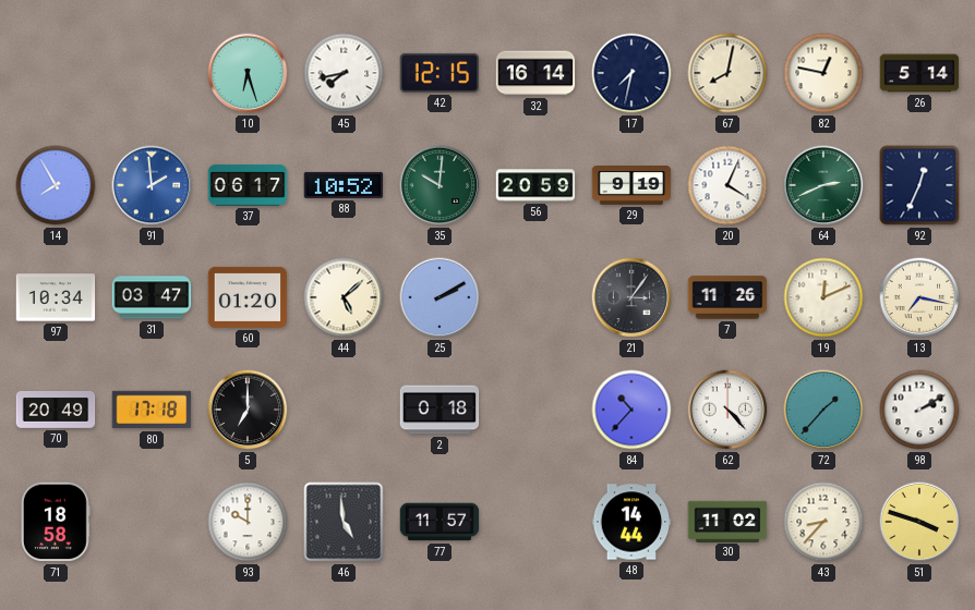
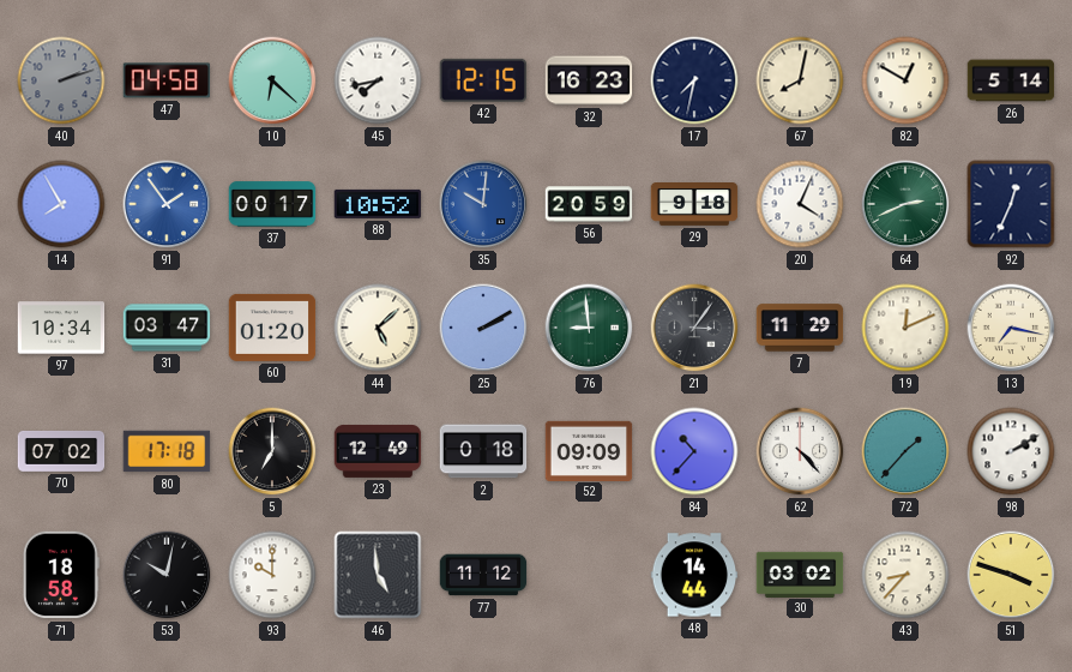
40: none -> 2:12
47: none -> 04:58
10: 6:27 -> 6:22
32: 16:14 -> 16:23
82: 12:47 -> 12:50
91: 1:59 -> 1:54
37: 06:17 -> 00:17
35 dial: green -> blue
29: 9:19 -> 9:18
76: none -> 8:59
7: 11:26 -> 11:29
70: 20:49 -> 07:02
23: none -> 12:49
52: none -> 09:09
53: none -> 10:02
77: 11:57 -> 11:12
30: 11:02 -> 03:02
